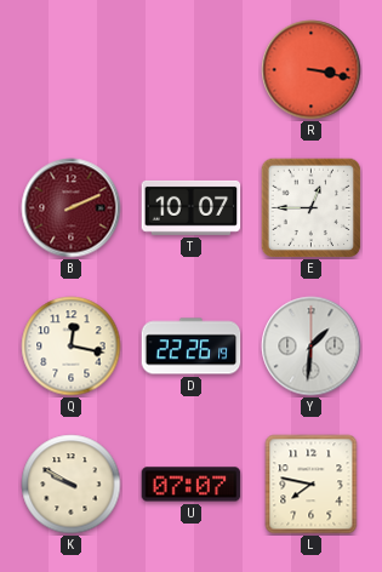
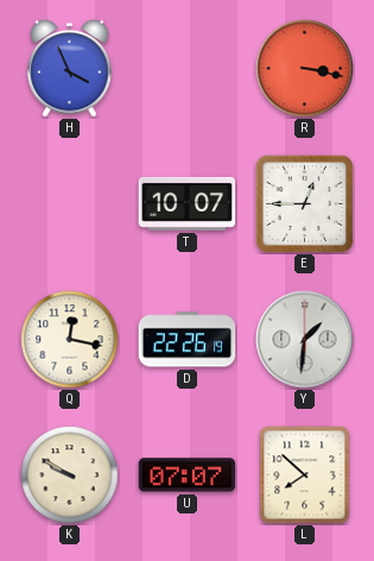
H: none -> 3:56
B: 2:11 -> none
L: 7:47 -> 7:52
